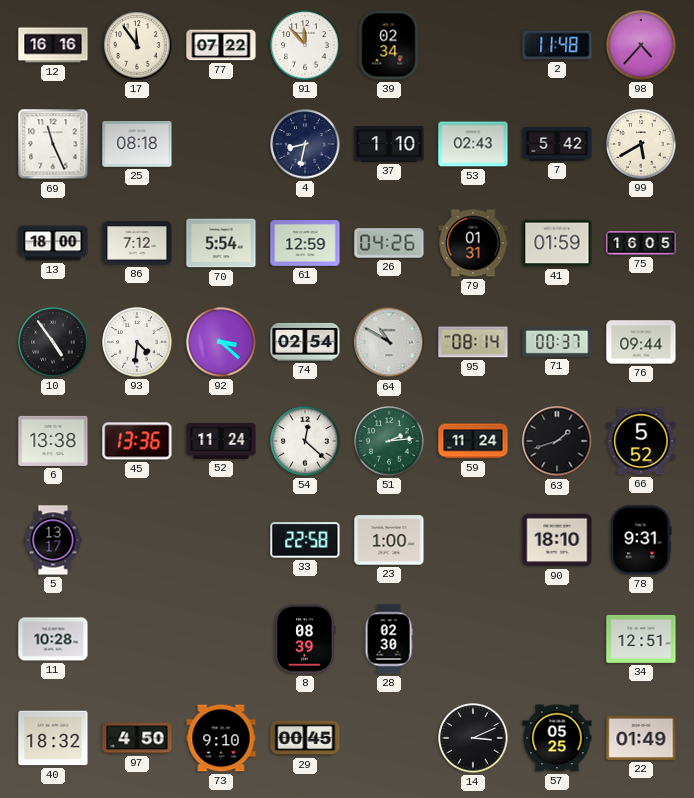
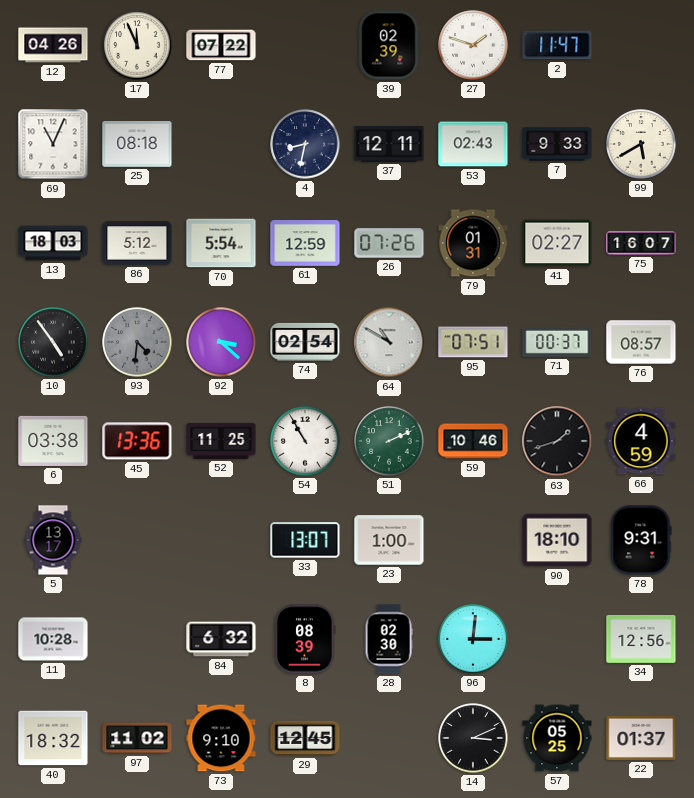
12: 16:16 -> 04:26
17: 11:54 -> 11:56
91: 11:53 -> none
39: 02:34 -> 02:39
27: none -> 1:48
2: 11:48 -> 11:47
98: 4:37 -> none
69: 11:26 -> 11:04
37: 1:10 -> 12:11
7: 5:42 -> 9:33
13: 18:00 -> 18:03
86: 7:12 -> 5:12
26: 04:26 -> 07:26
41: 01:59 -> 02:27
75: 16:05 -> 16:07
93 dial: white -> grey
95: 08:14 -> 07:51
76: 09:44 -> 08:57
6: 13:38 -> 03:38
52: 11:24 -> 11:25
54: 12:22 -> 10:55
51: 2:14 -> 2:11
59: 11:24 -> 10:46
66: 5:52 -> 4:59
33: 22:58 -> 13:07
84: none -> 6:32
96: none -> 3:01
34: 12:51 -> 12:56
97: 4:50 -> 11:02
29: 00:45 -> 12:45
22: 01:49 -> 01:37
